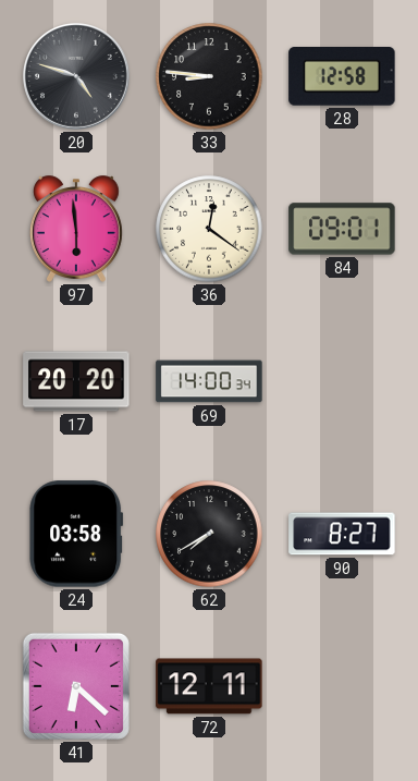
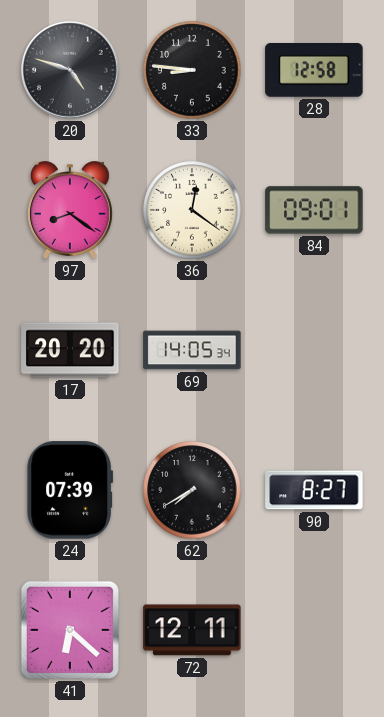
97: 5:59 -> 8:21
69: 14:00 -> 14:05
24: 03:58 -> 07:39
